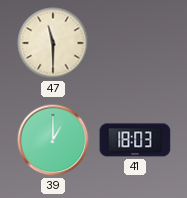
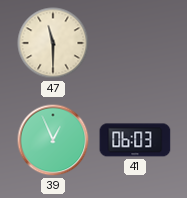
39: 1:00 -> 12:56
41: 18:03 -> 06:03
